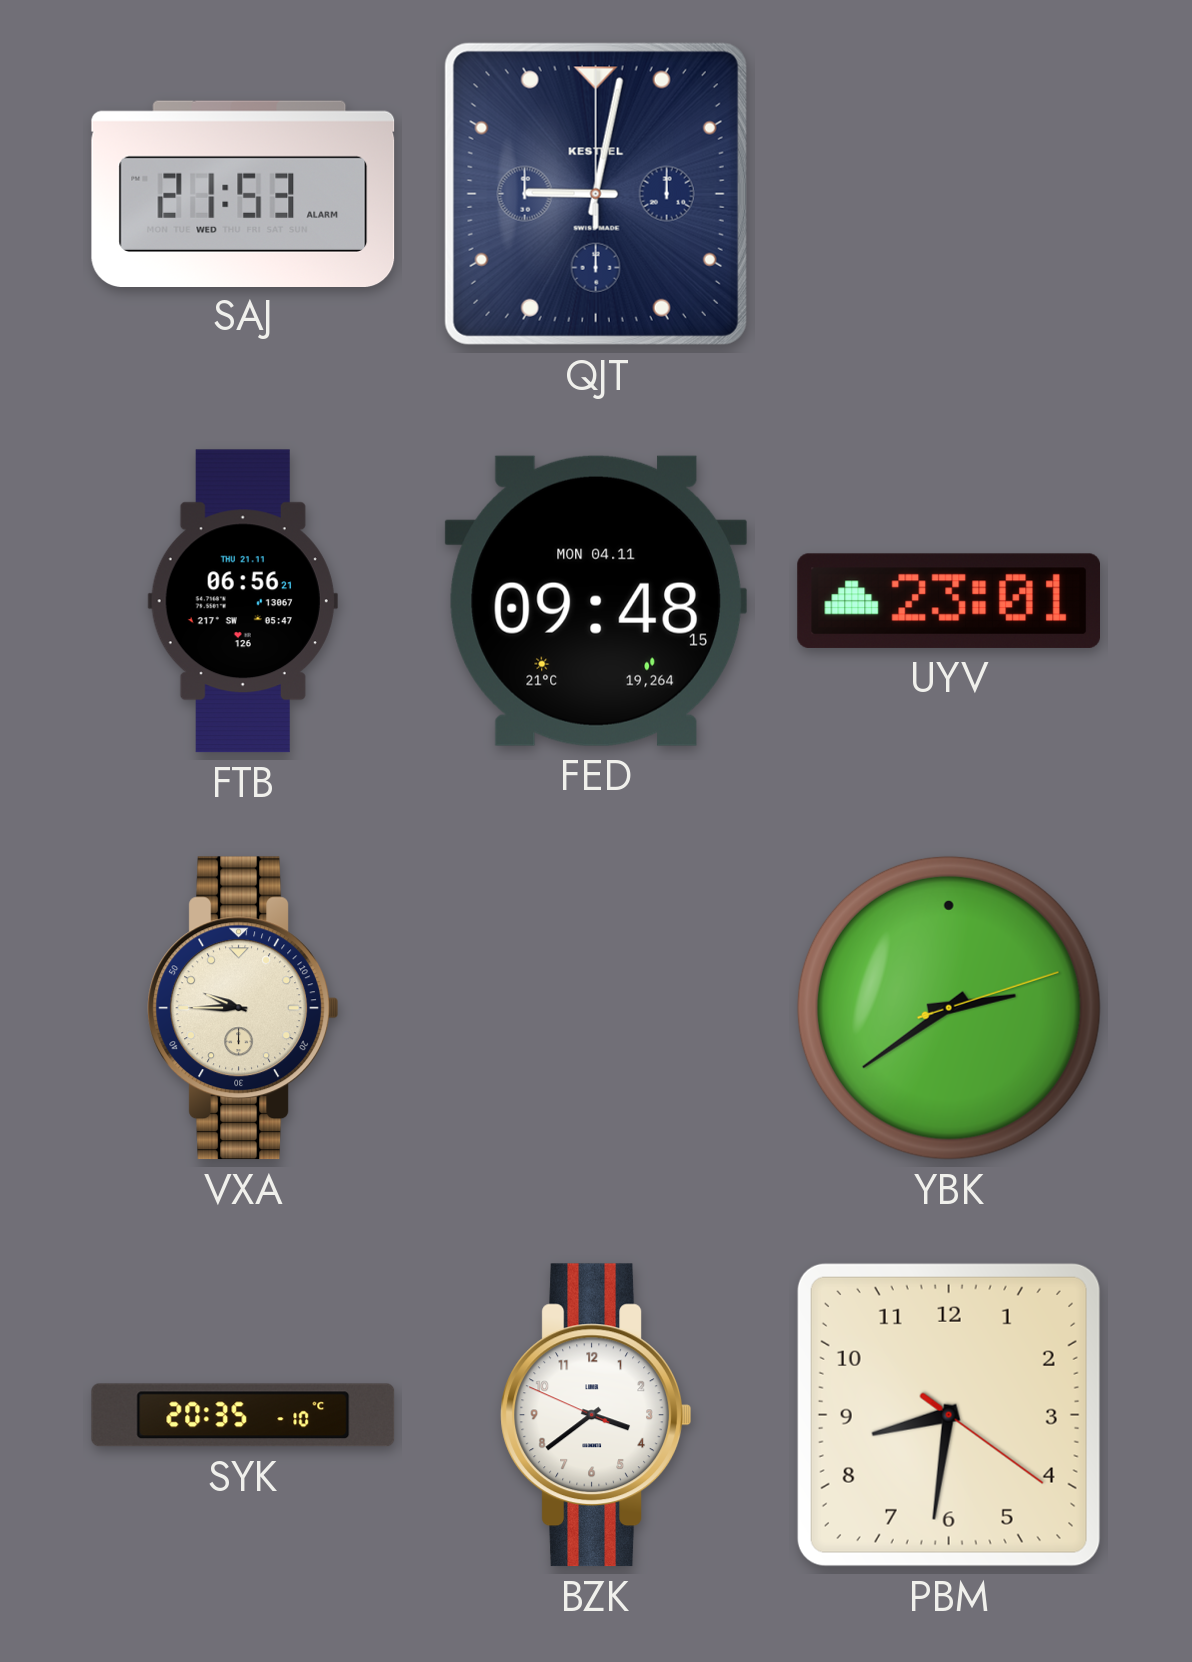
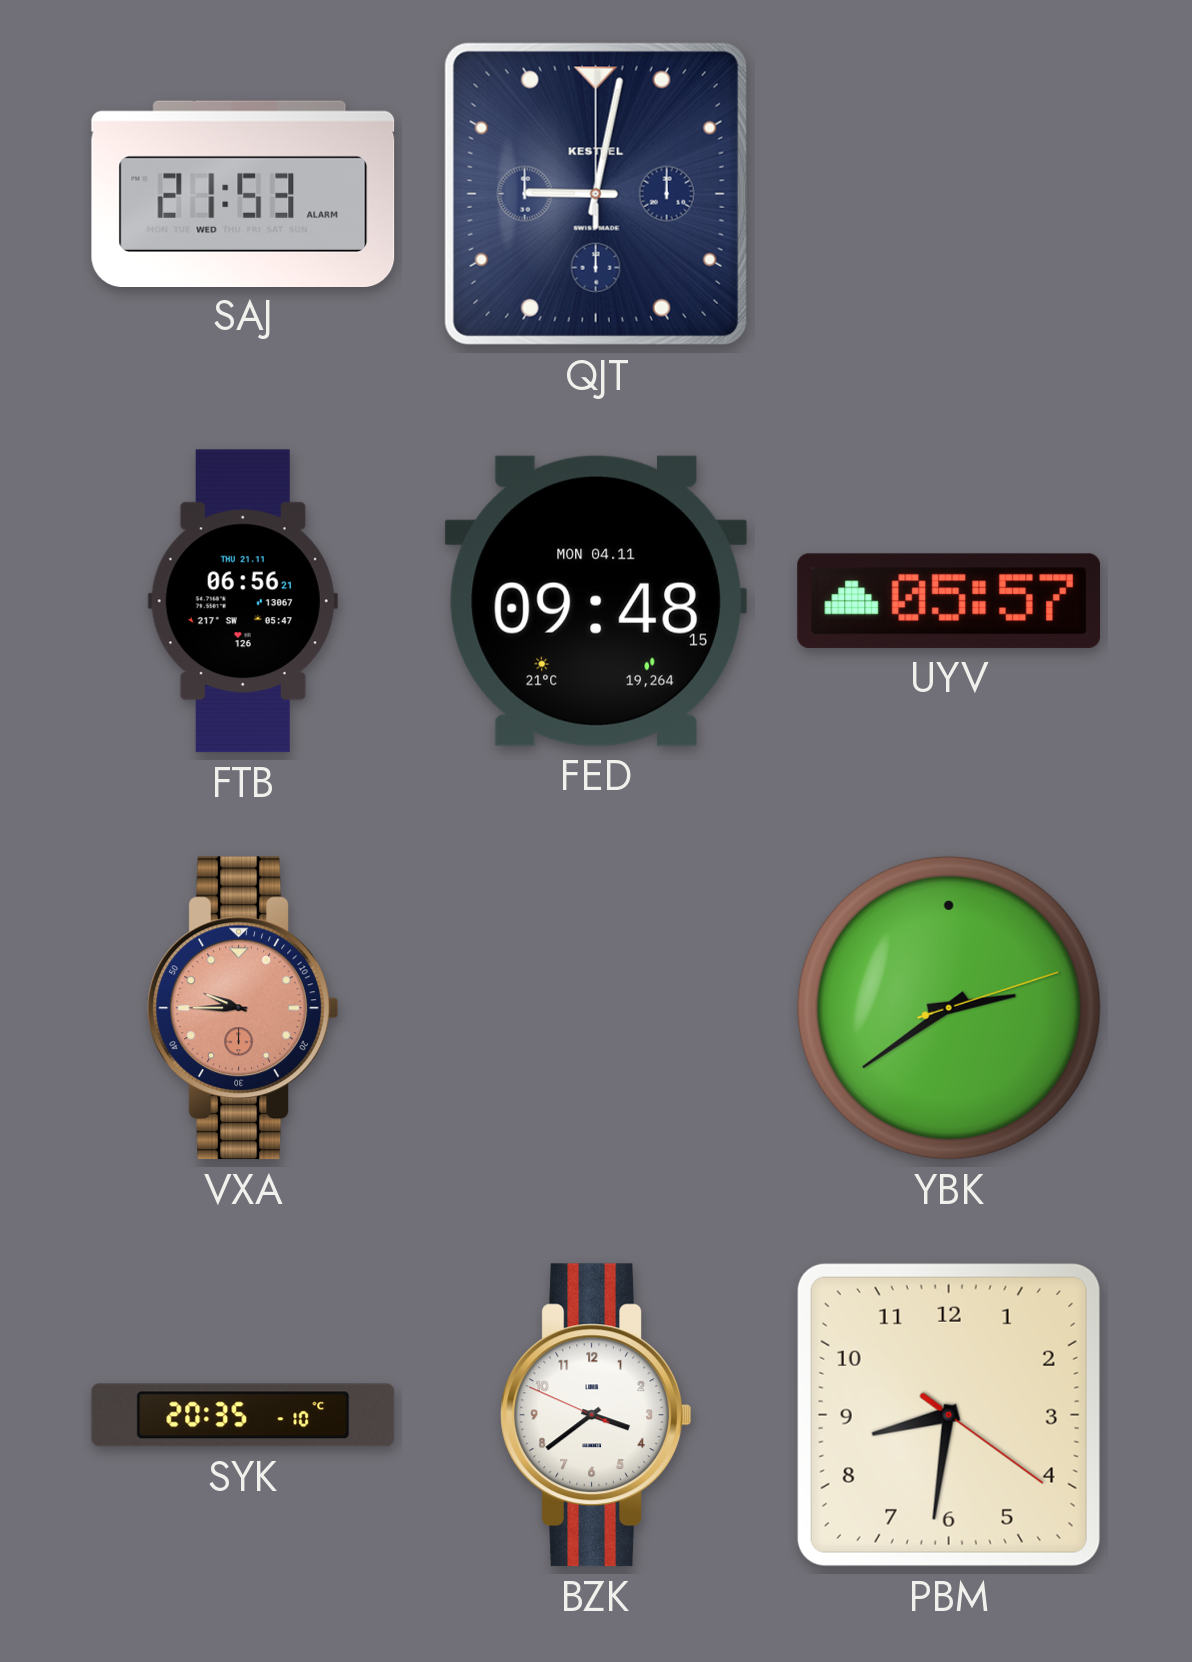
UYV: 23:01 -> 05:57
VXA dial: cream -> salmon
